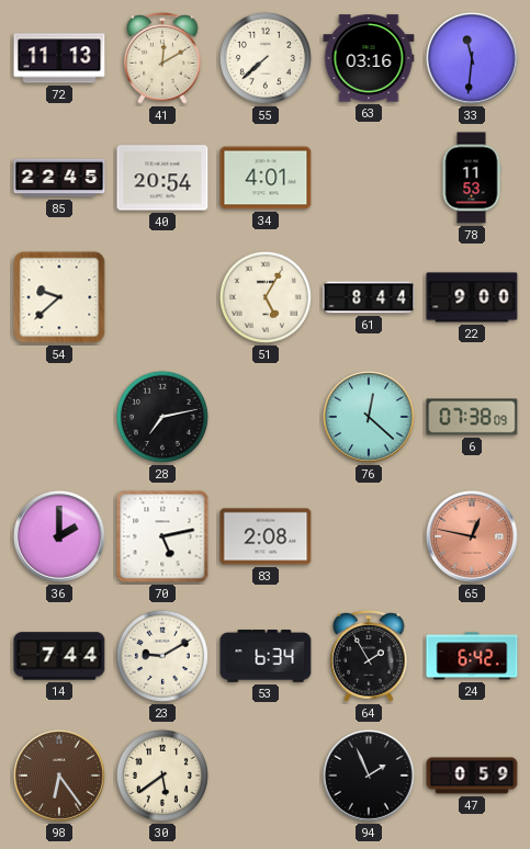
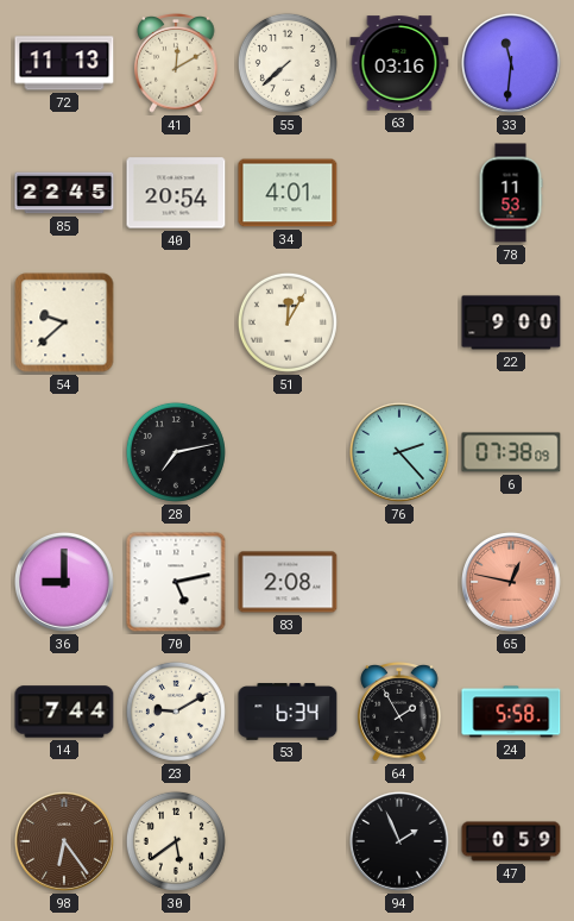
51: 5:05 -> 12:05
61: 8:44 -> none
76: 12:22 -> 2:23
36: 2:00 -> 9:00
24: 6:42 -> 5:58
